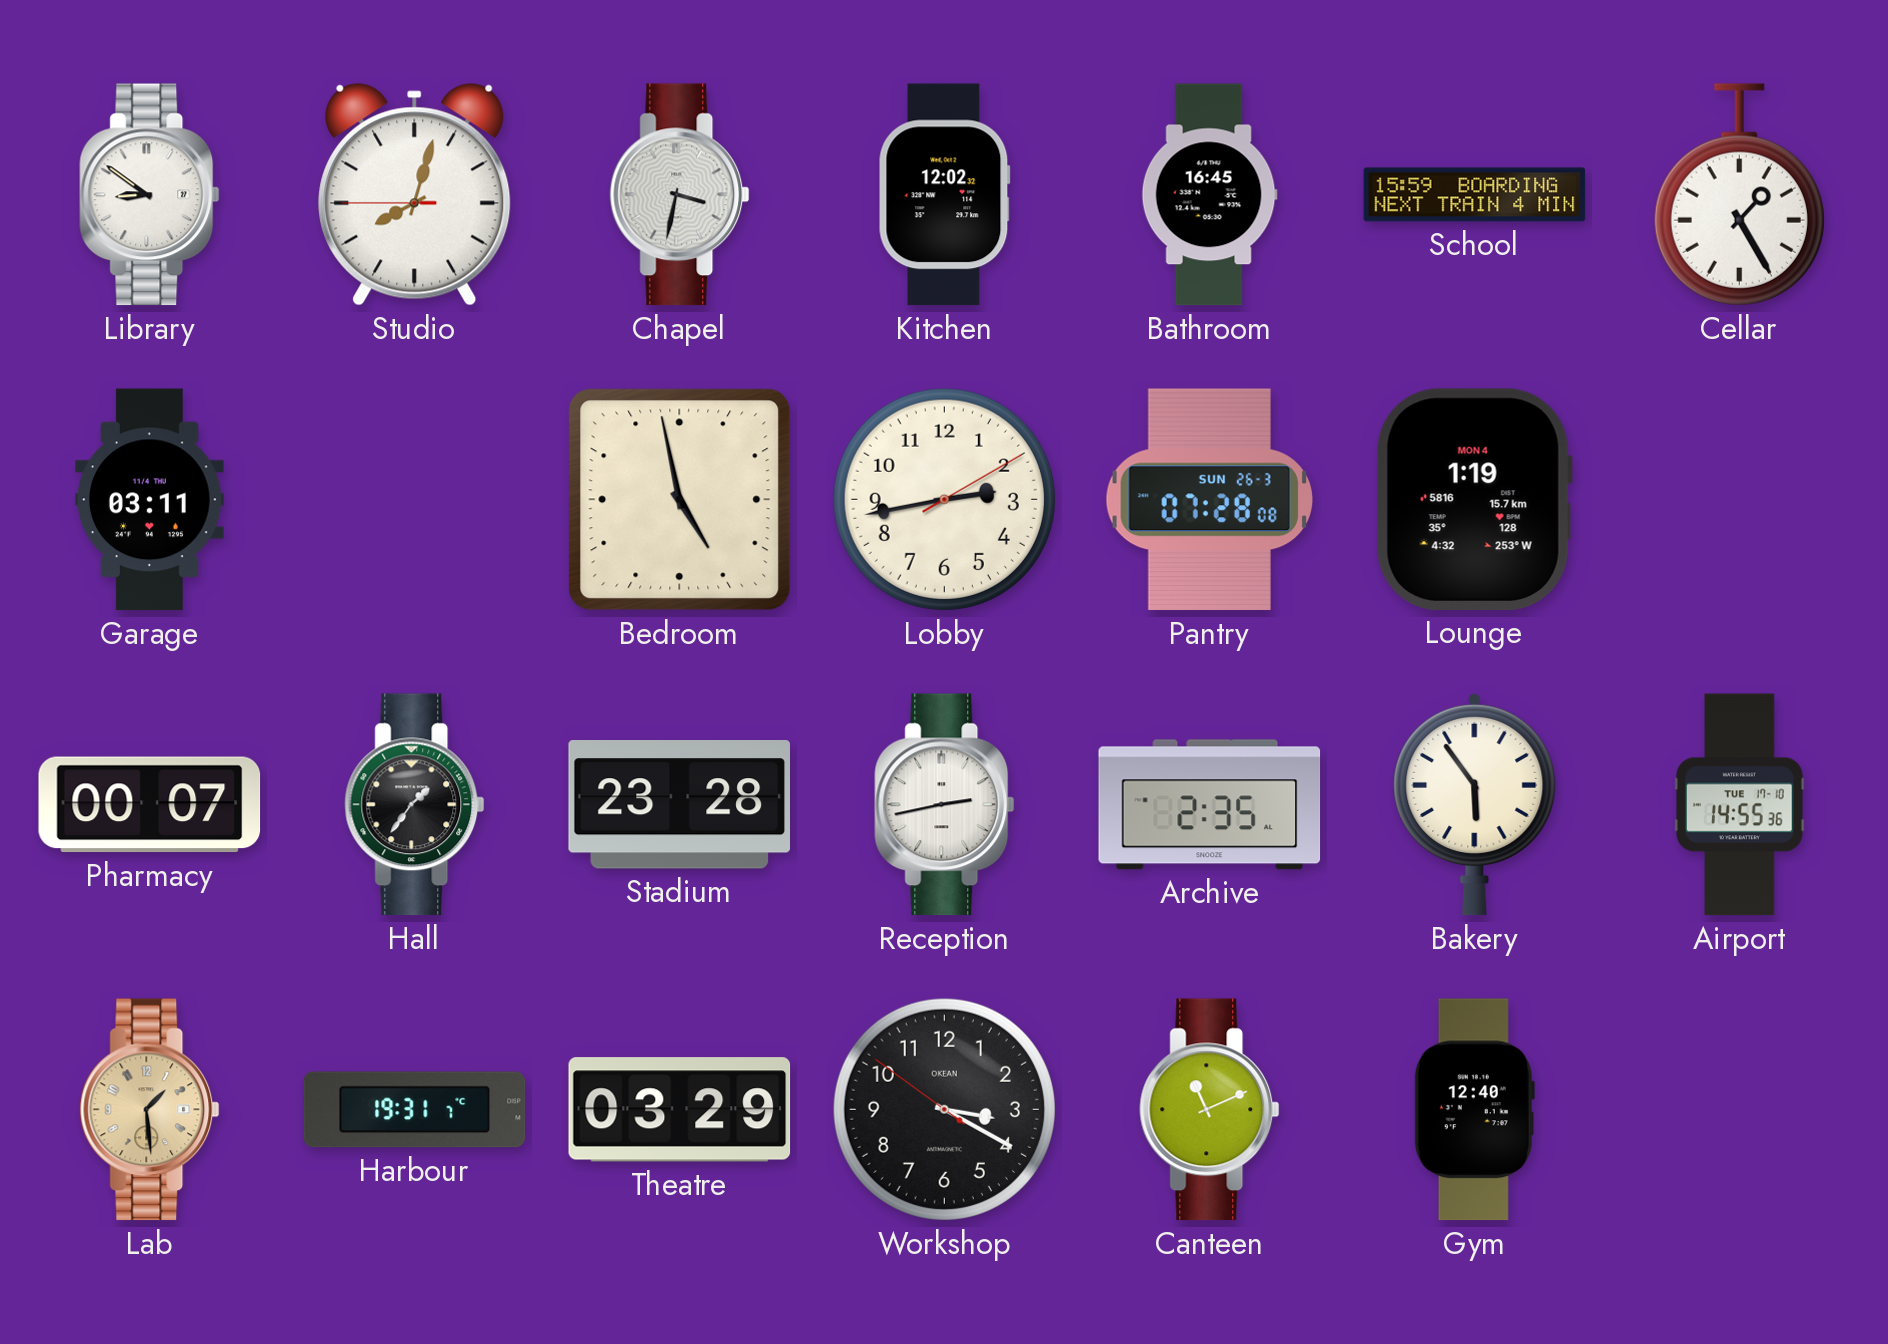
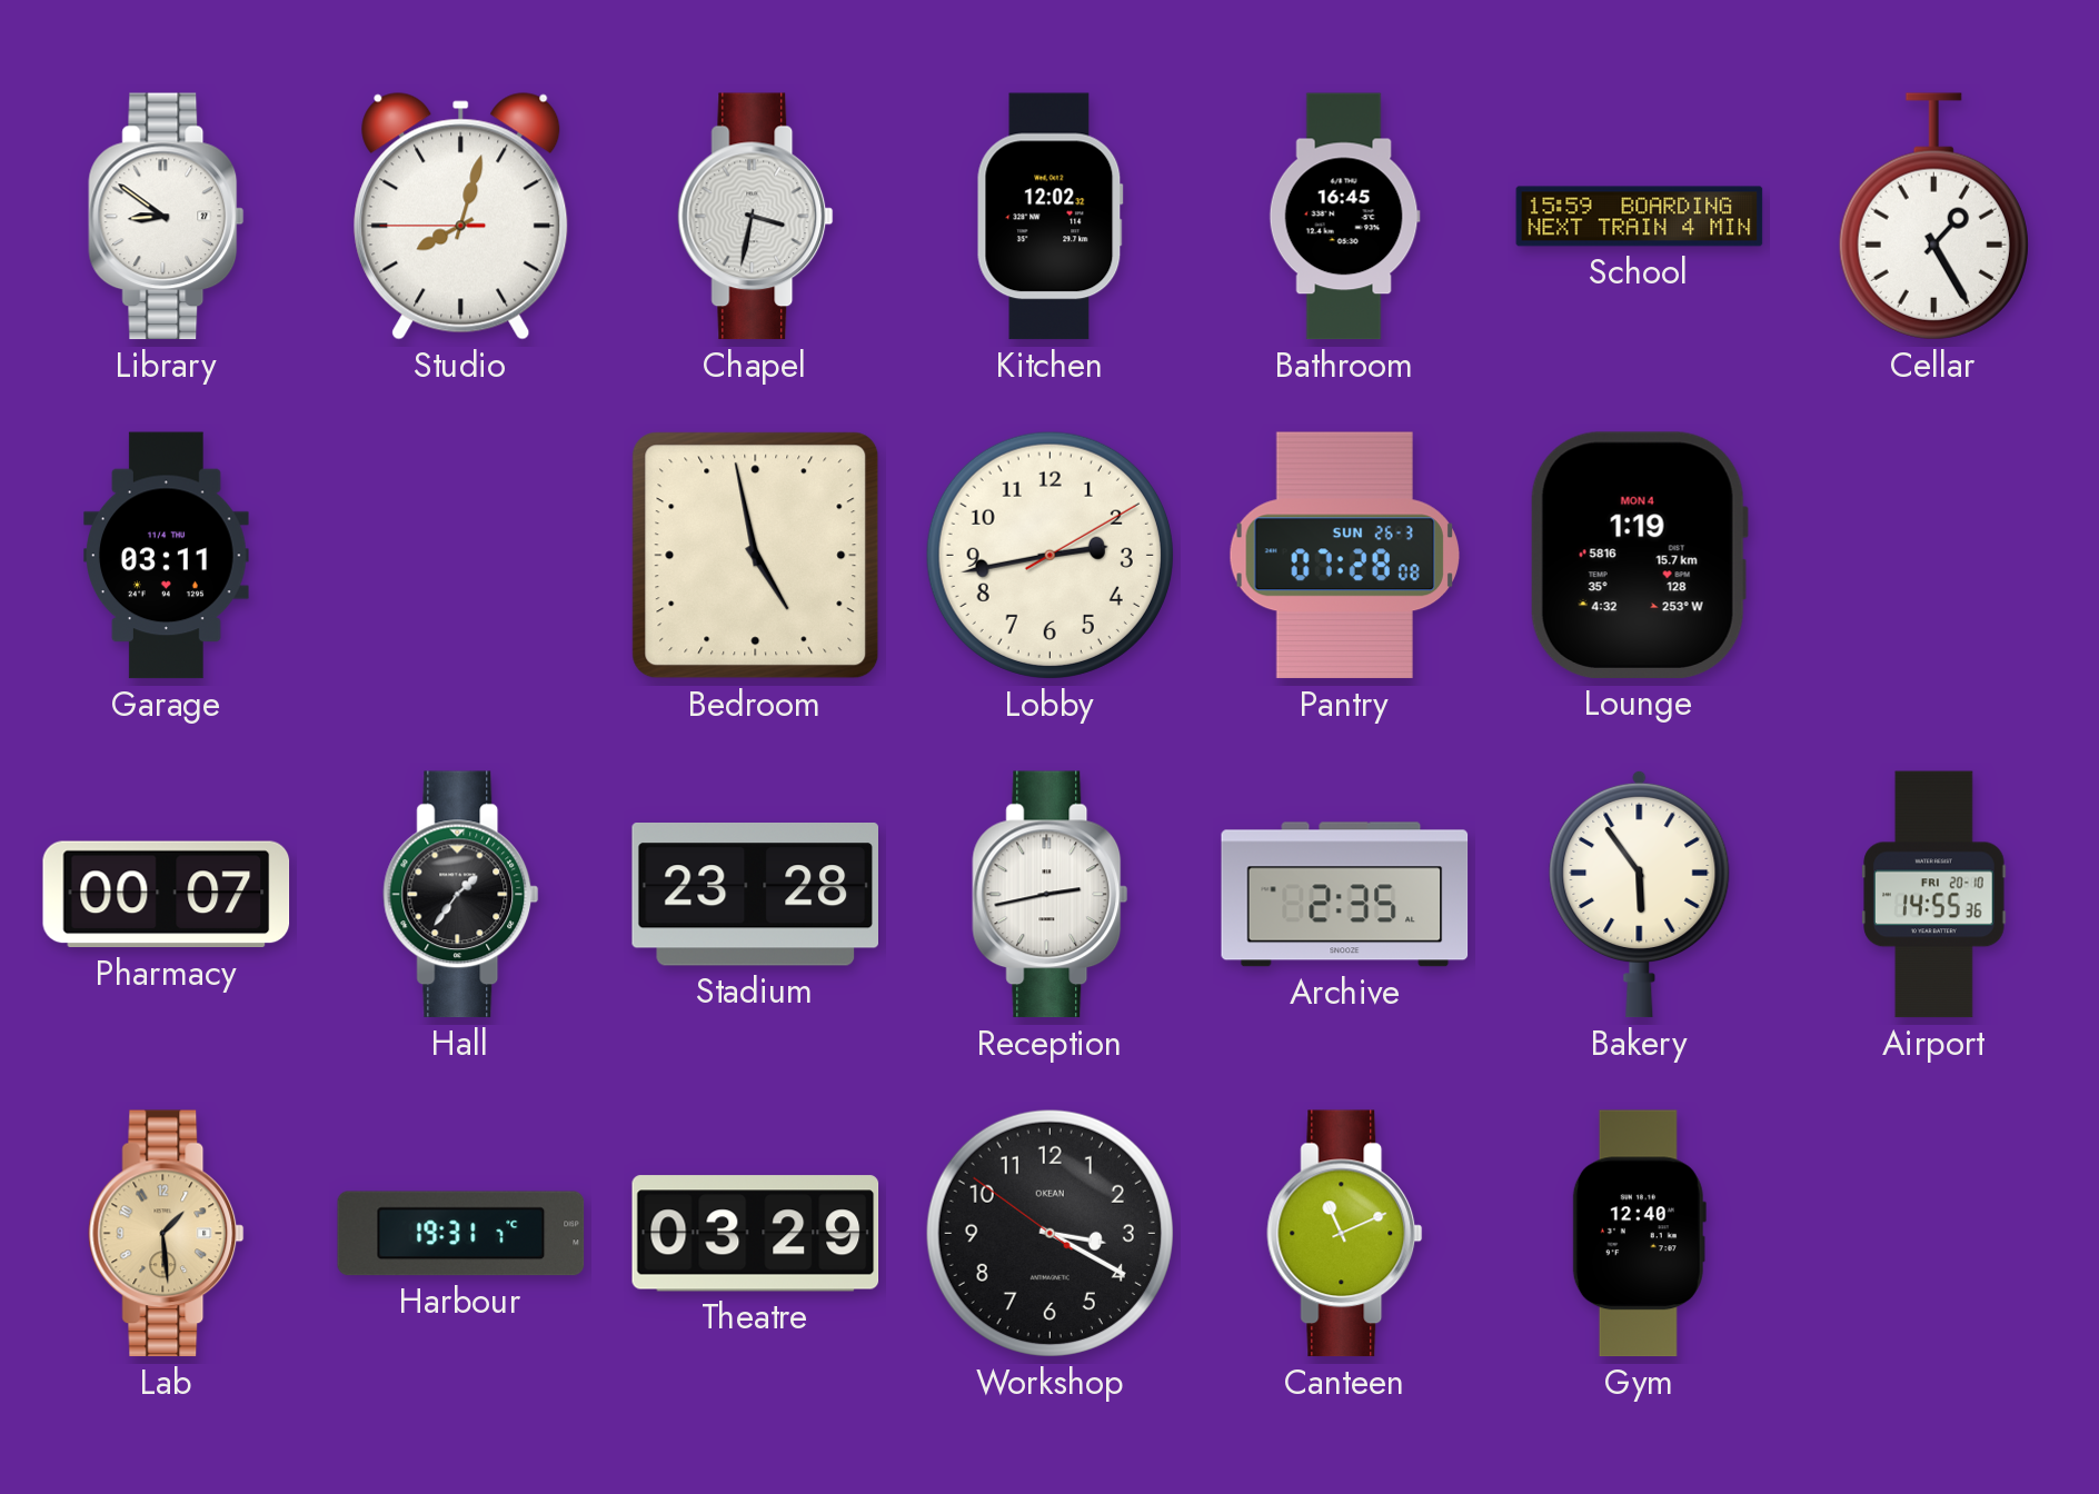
Airport date: TUE 17-10 -> FRI 20-10
